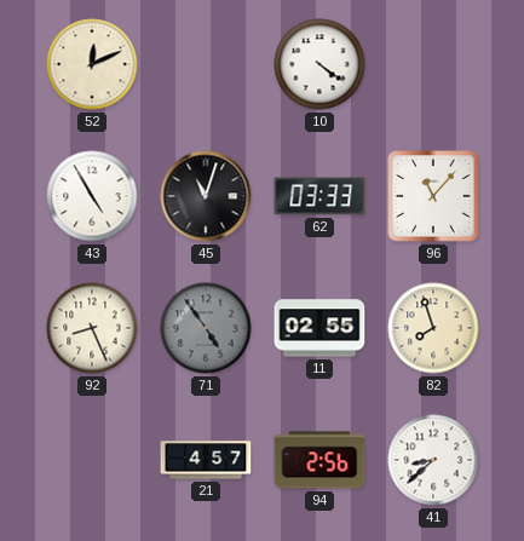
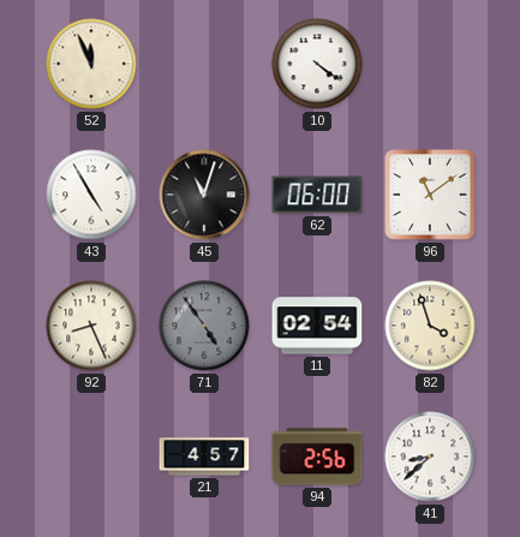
52: 12:11 -> 11:56
62: 03:33 -> 06:00
96: 11:07 -> 11:09
11: 02:55 -> 02:54
82: 7:57 -> 3:57
